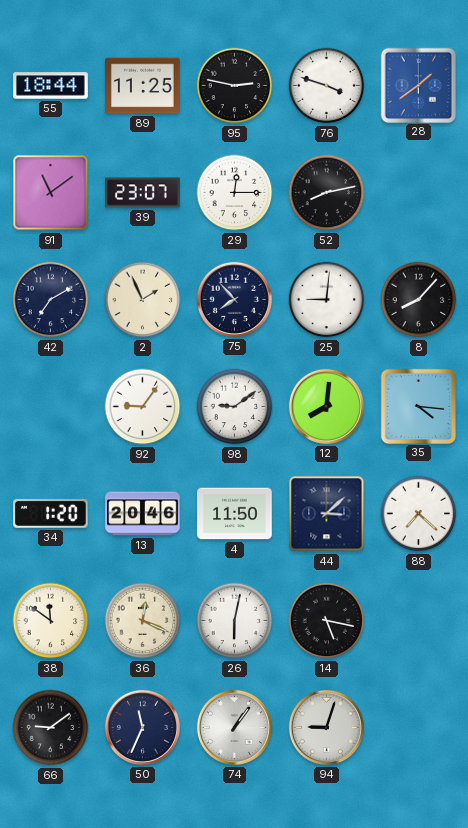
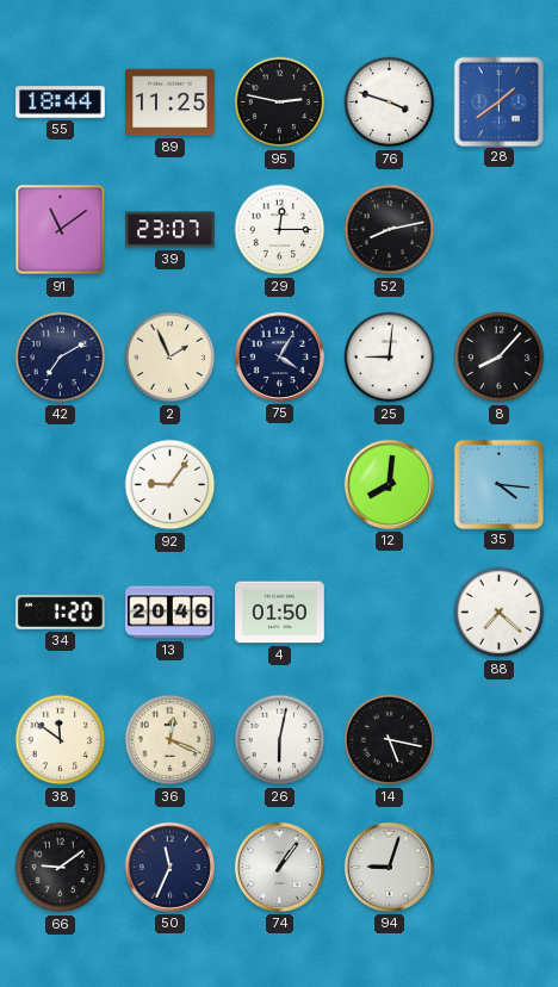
75: 7:53 -> 4:05
98: 9:09 -> none
4: 11:50 -> 01:50
44: 3:08 -> none
